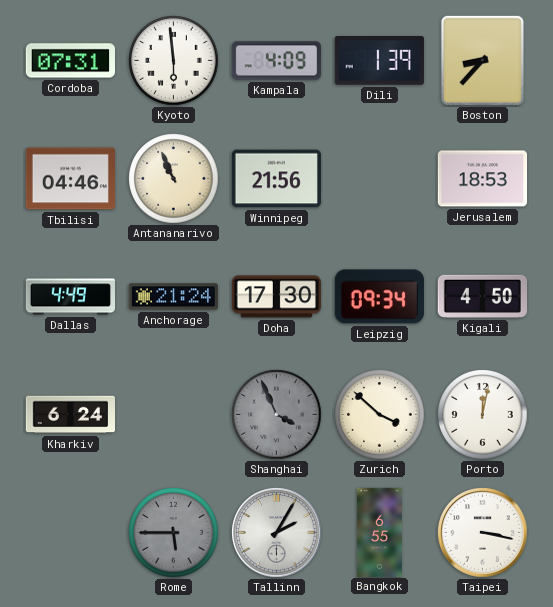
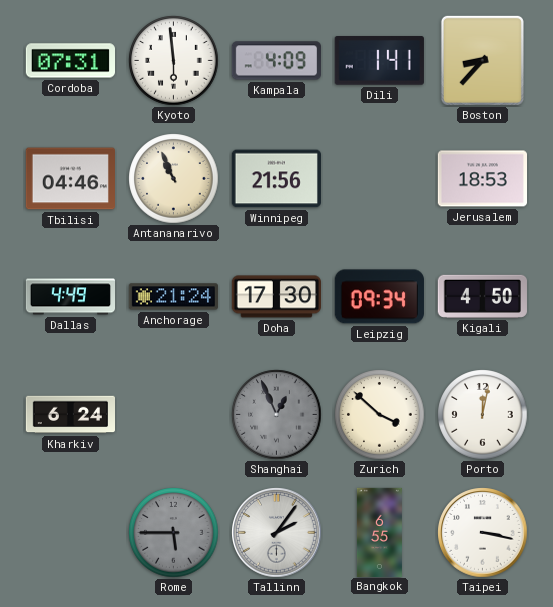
Dili: 1:39 -> 1:41
Shanghai: 3:56 -> 12:56
Tallinn: 2:05 -> 2:06
